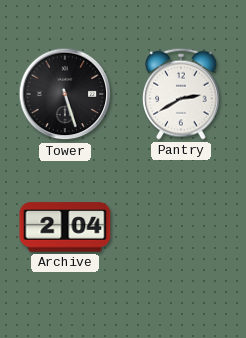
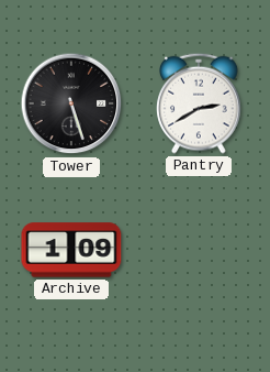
Archive: 2:04 -> 1:09
